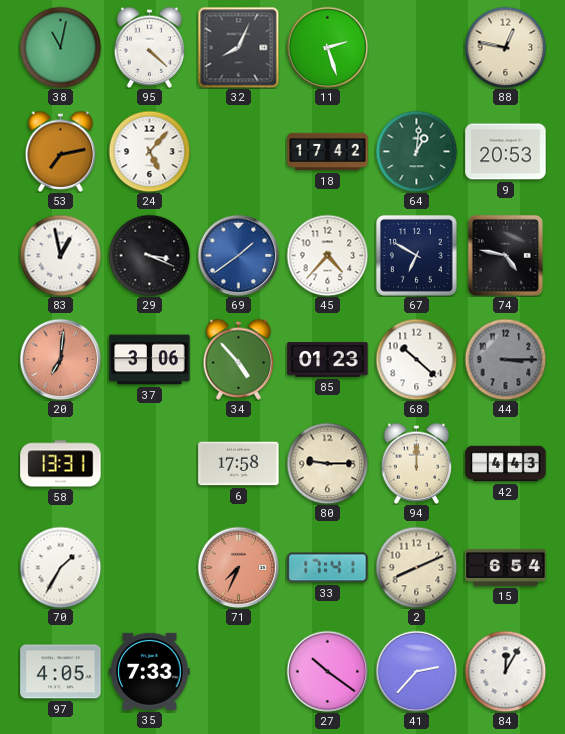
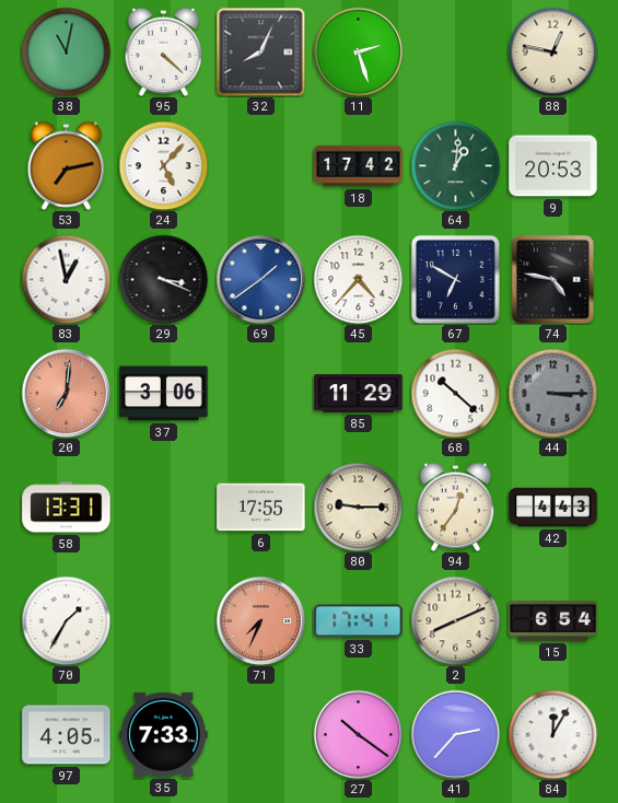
34: 4:53 -> none
85: 01:23 -> 11:29
6: 17:58 -> 17:55
94: 12:00 -> 12:36
